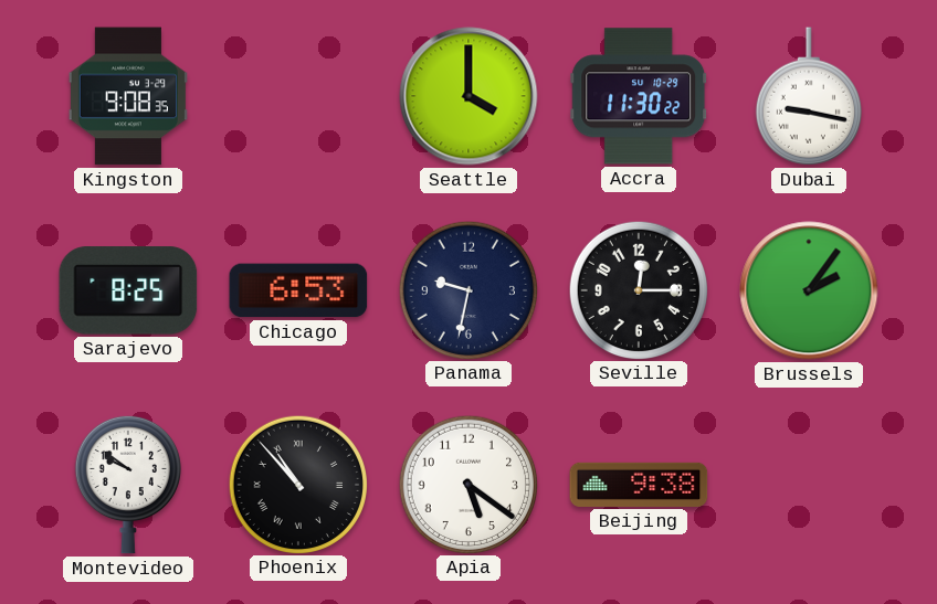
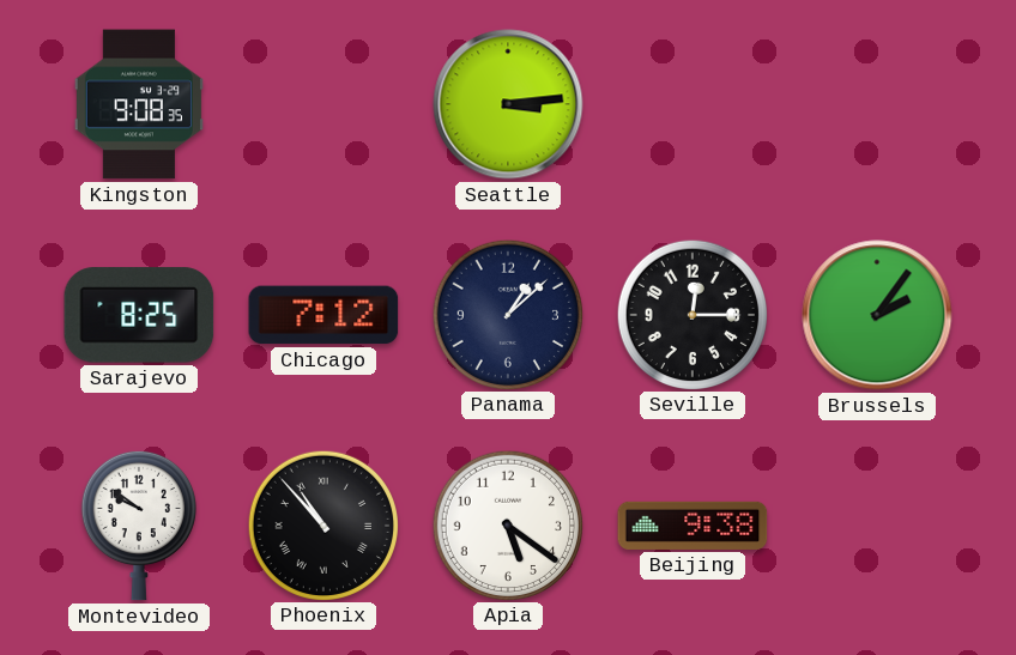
Seattle: 4:00 -> 3:14
Accra: 11:30 -> none
Dubai: 9:17 -> none
Chicago: 6:53 -> 7:12
Panama: 9:32 -> 1:08
